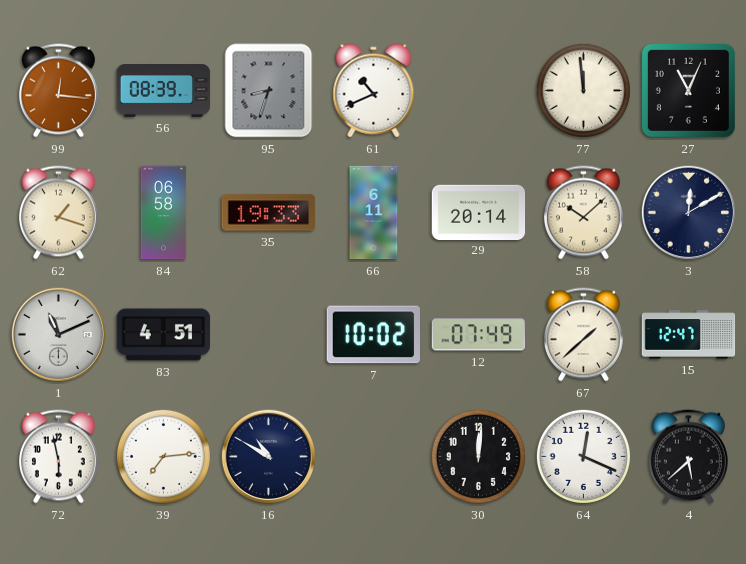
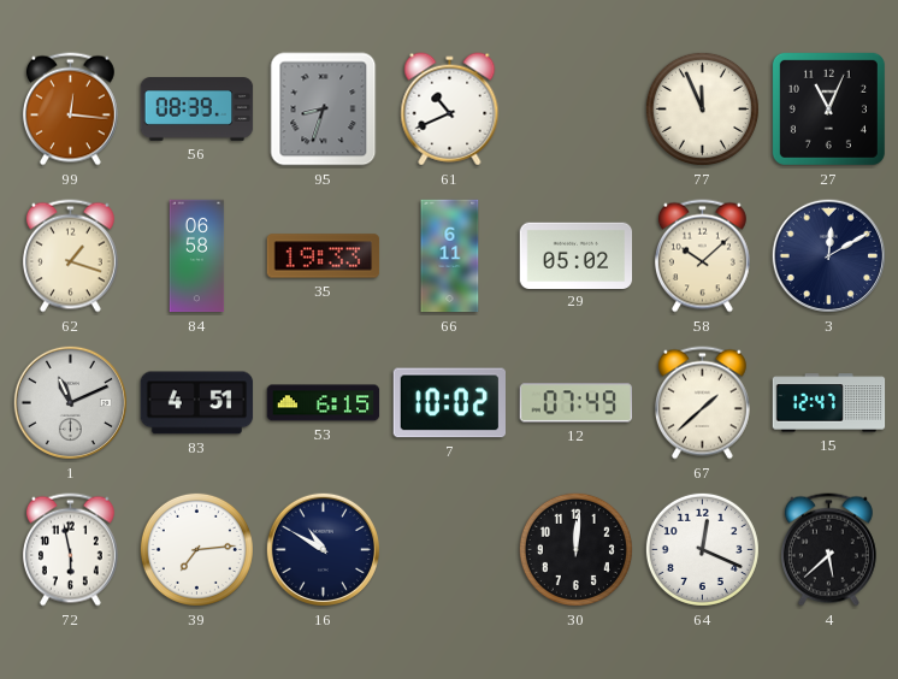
77: 11:59 -> 11:56
29: 20:14 -> 05:02
53: none -> 6:15
